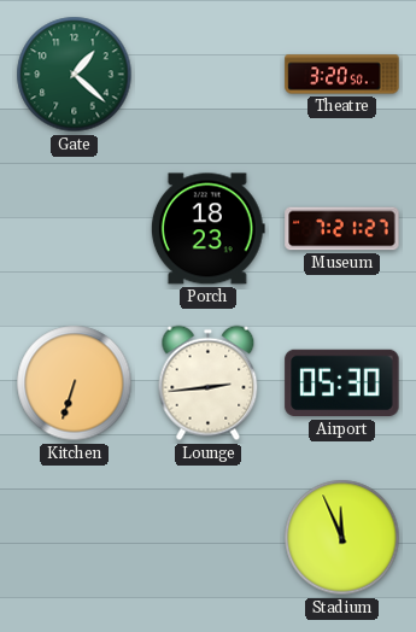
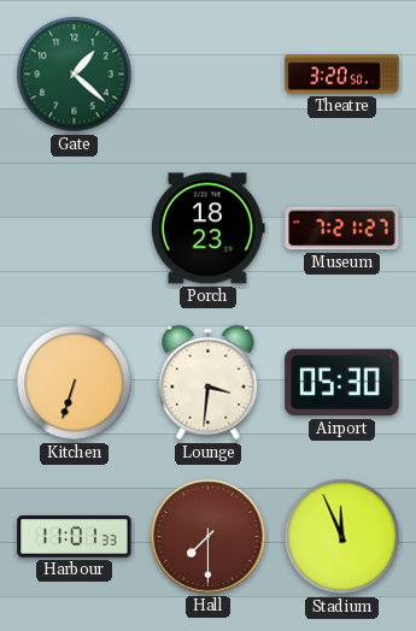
Lounge: 2:44 -> 3:31
Harbour: none -> 11:01
Hall: none -> 7:30
